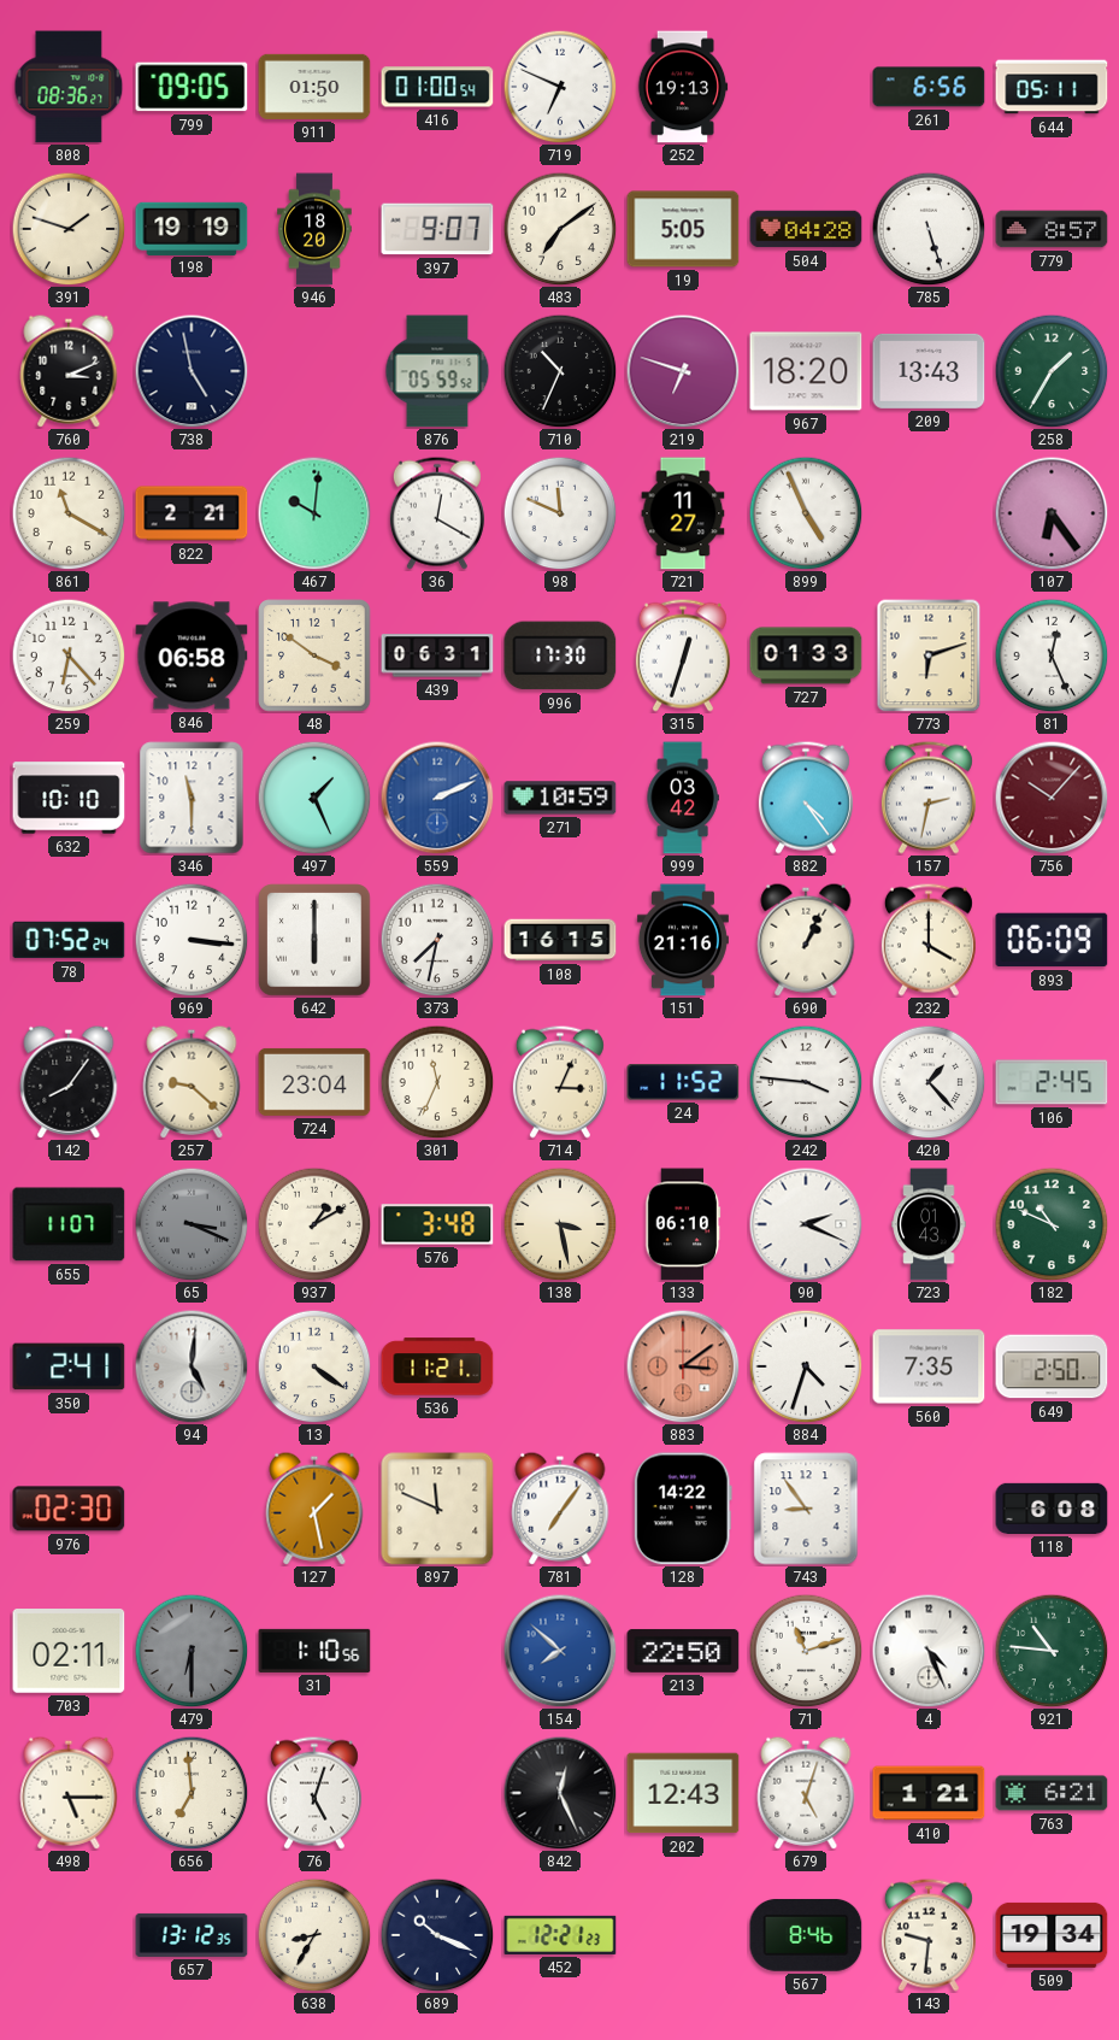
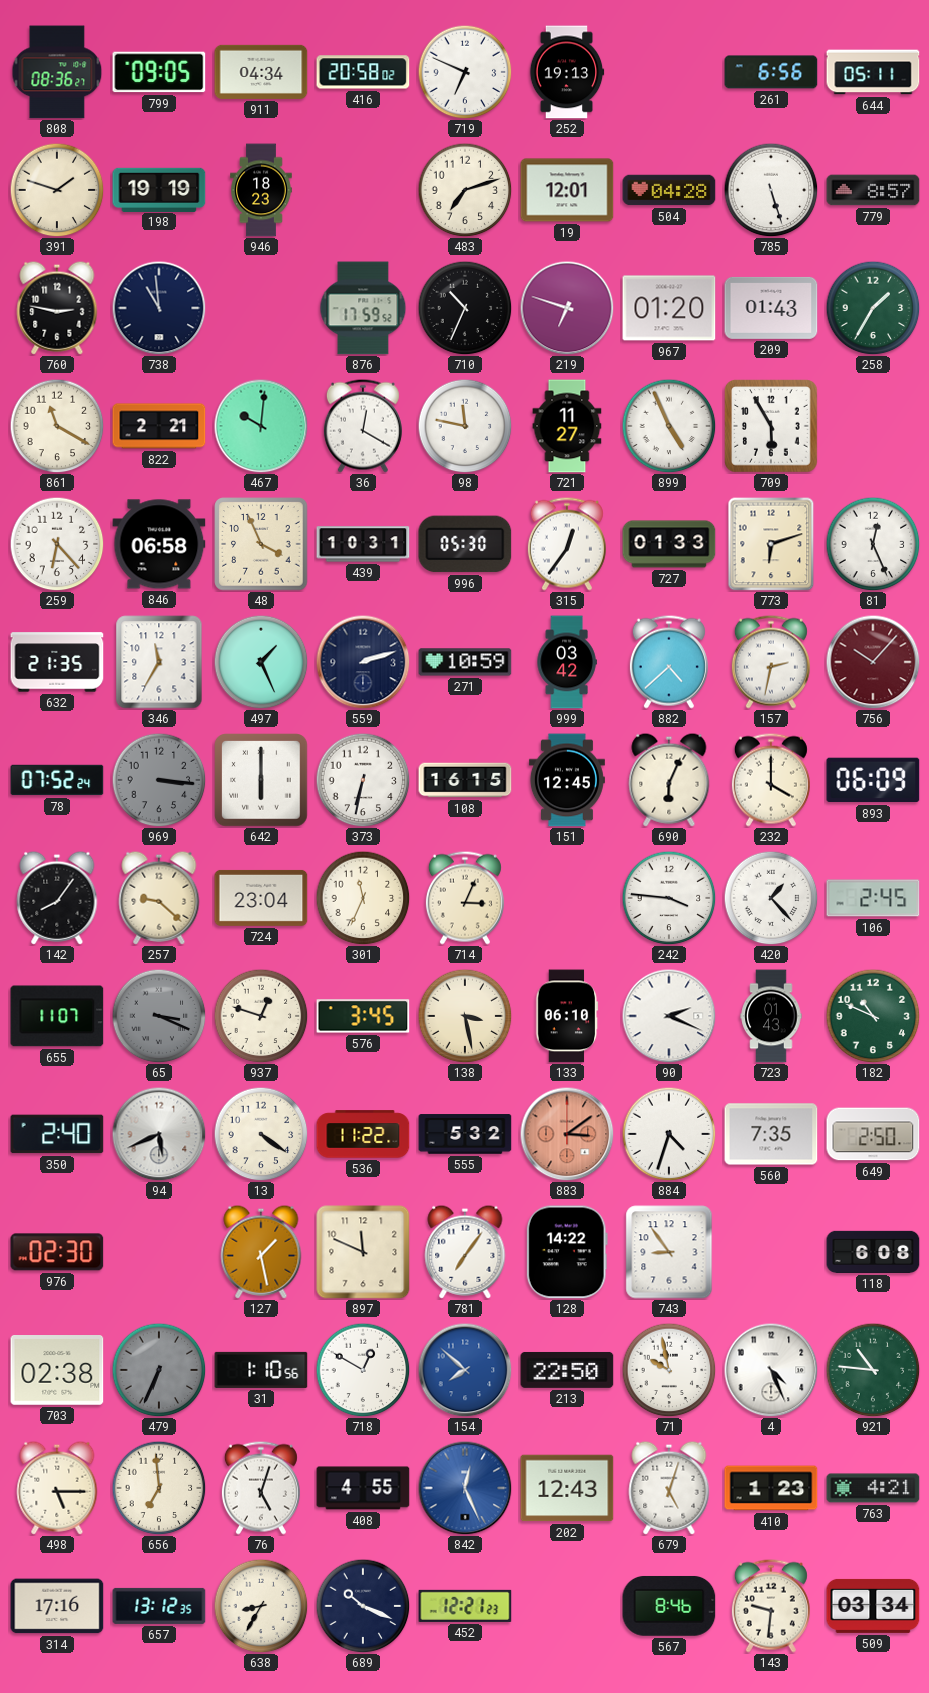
911: 01:50 -> 04:34
416: 01:00 -> 20:58
946: 18:20 -> 18:23
397: 9:07 -> none
483: 7:09 -> 7:12
19: 5:05 -> 12:01
760: 3:11 -> 2:47
738: 4:58 -> 10:59
876: 05:59 -> 17:59
967: 18:20 -> 01:20
209: 13:43 -> 01:43
98: 11:49 -> 11:47
709: none -> 5:55
107: 6:24 -> none
48: 3:51 -> 3:56
439: 06:31 -> 10:31
996: 17:30 -> 05:30
315: 12:33 -> 12:36
632: 10:10 -> 21:35
346: 11:30 -> 11:35
559: 2:11 -> 2:12
559 dial: blue -> navy
882: 4:24 -> 4:38
969 dial: white -> grey
373: 7:32 -> 6:32
151: 21:16 -> 12:45
690: 1:04 -> 6:04
24: 11:52 -> none
937: 1:10 -> 12:48
576: 3:48 -> 3:45
350: 2:41 -> 2:40
94: 5:01 -> 5:41
536: 11:21 -> 11:22
555: none -> 5:32
703: 02:11 -> 02:38
479: 6:30 -> 6:34
718: none -> 12:50
71: 11:12 -> 9:58
408: none -> 4:55
842 dial: black -> blue
410: 1:21 -> 1:23
763: 6:21 -> 4:21
314: none -> 17:16
509: 19:34 -> 03:34
